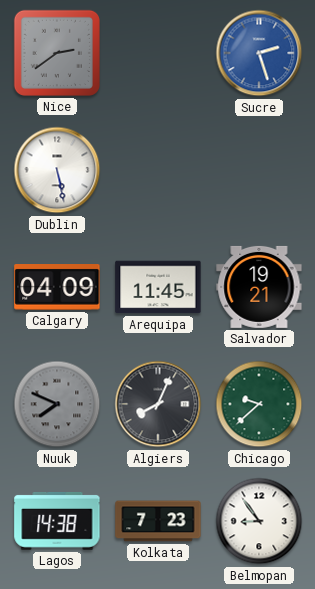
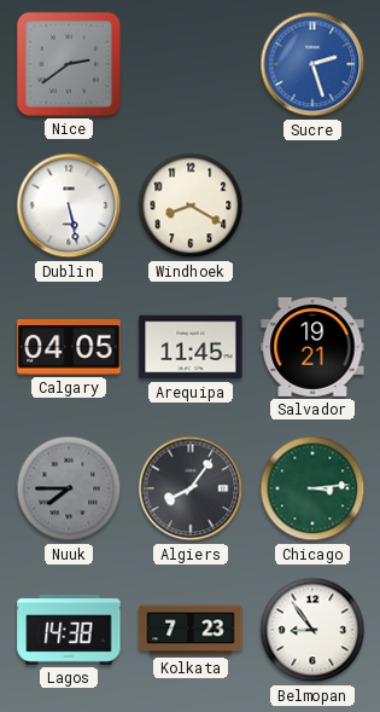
Windhoek: none -> 8:20
Calgary: 04:09 -> 04:05
Nuuk: 7:49 -> 7:45
Algiers: 8:04 -> 8:06
Chicago: 9:38 -> 3:14
